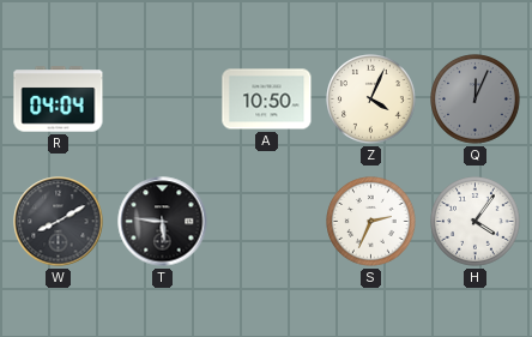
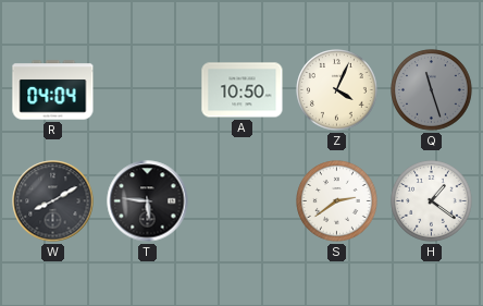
Q: 12:04 -> 11:27
S: 2:34 -> 2:39
H: 4:06 -> 1:21
